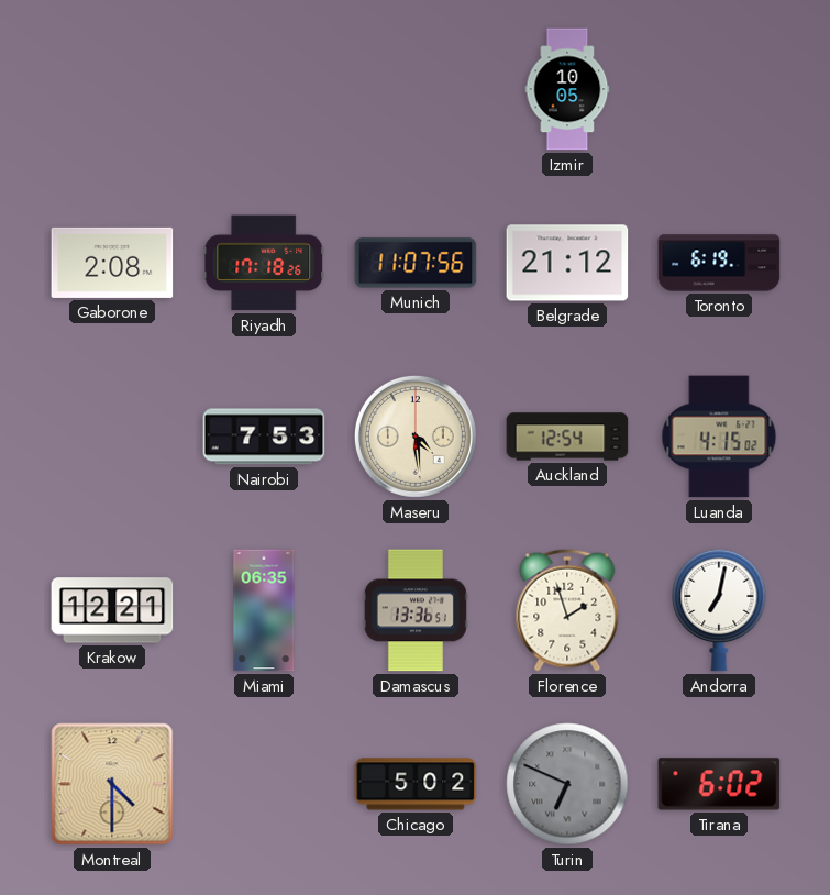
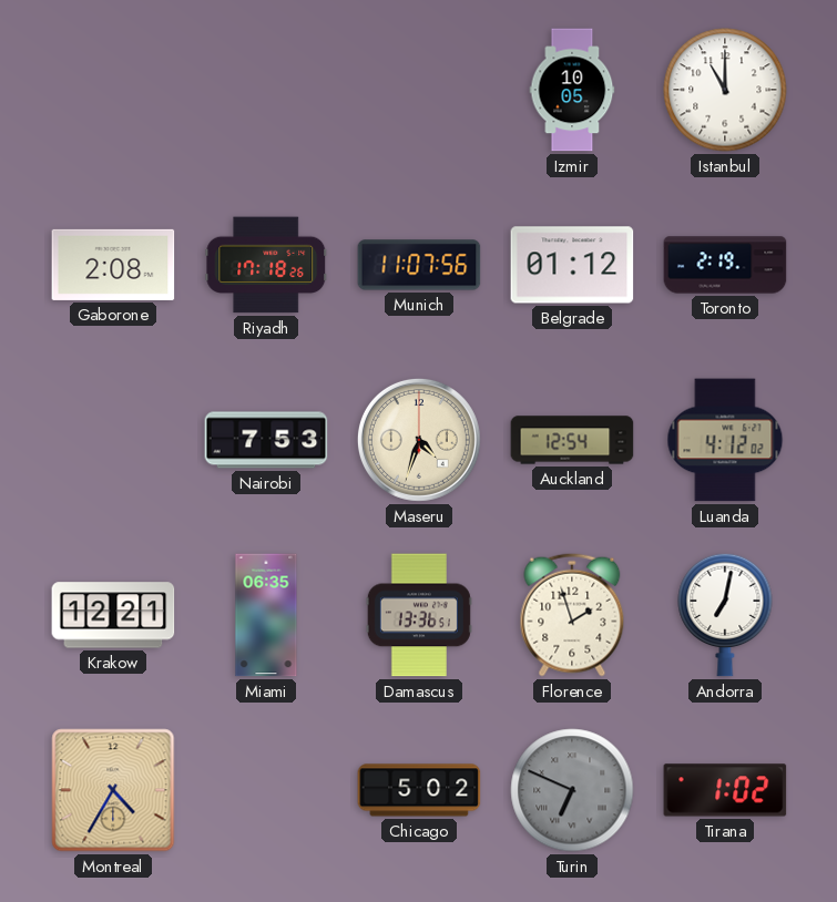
Istanbul: none -> 11:00
Belgrade: 21:12 -> 01:12
Toronto: 6:19 -> 2:19
Maseru: 4:29 -> 4:33
Luanda: 4:15 -> 4:12
Montreal: 4:30 -> 4:35
Tirana: 6:02 -> 1:02
